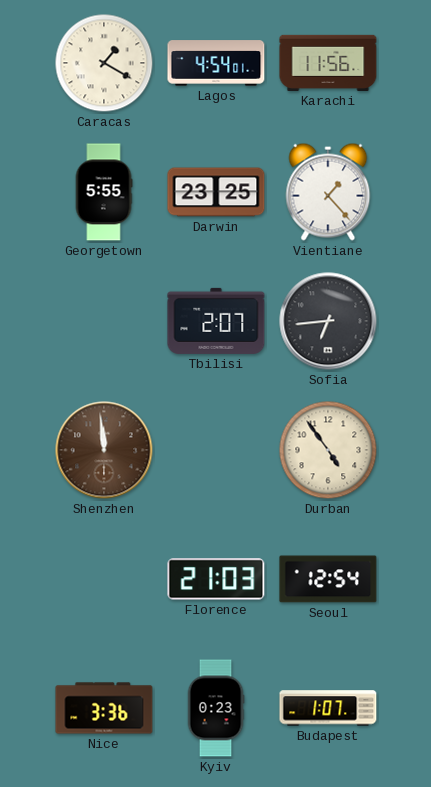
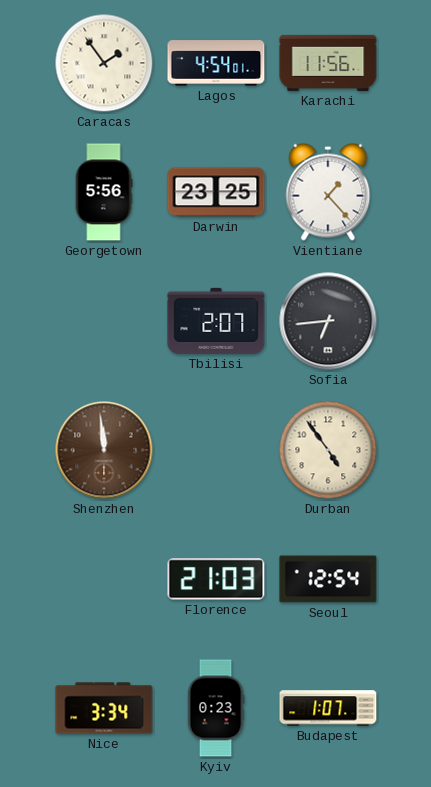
Caracas: 1:20 -> 1:54
Georgetown: 5:55 -> 5:56
Nice: 3:36 -> 3:34
